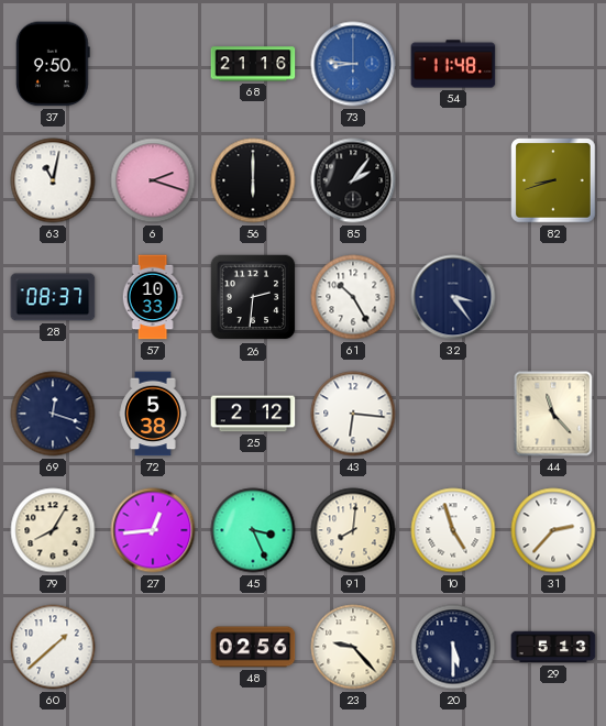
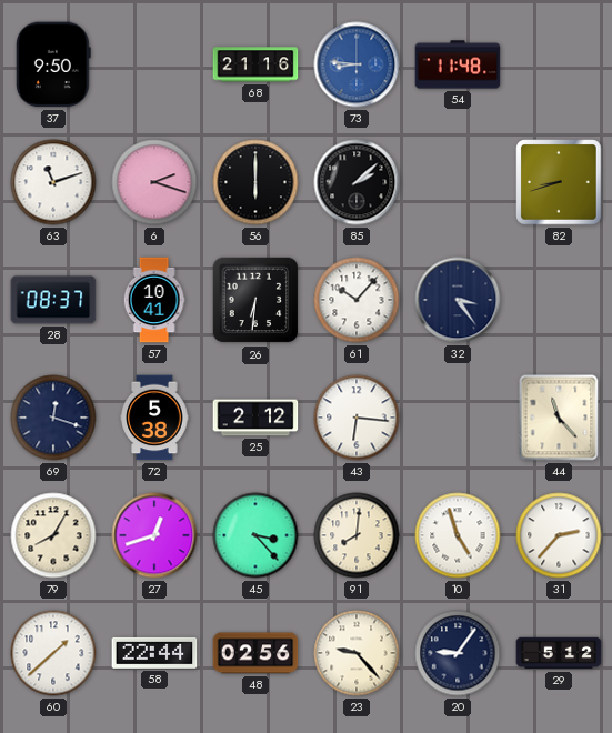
63: 11:02 -> 11:12
85: 2:06 -> 2:08
57: 10:33 -> 10:41
26: 2:31 -> 6:31
61: 10:25 -> 10:07
27: 12:44 -> 12:42
45: 3:26 -> 3:23
58: none -> 22:44
20: 5:30 -> 9:06
29: 5:13 -> 5:12
